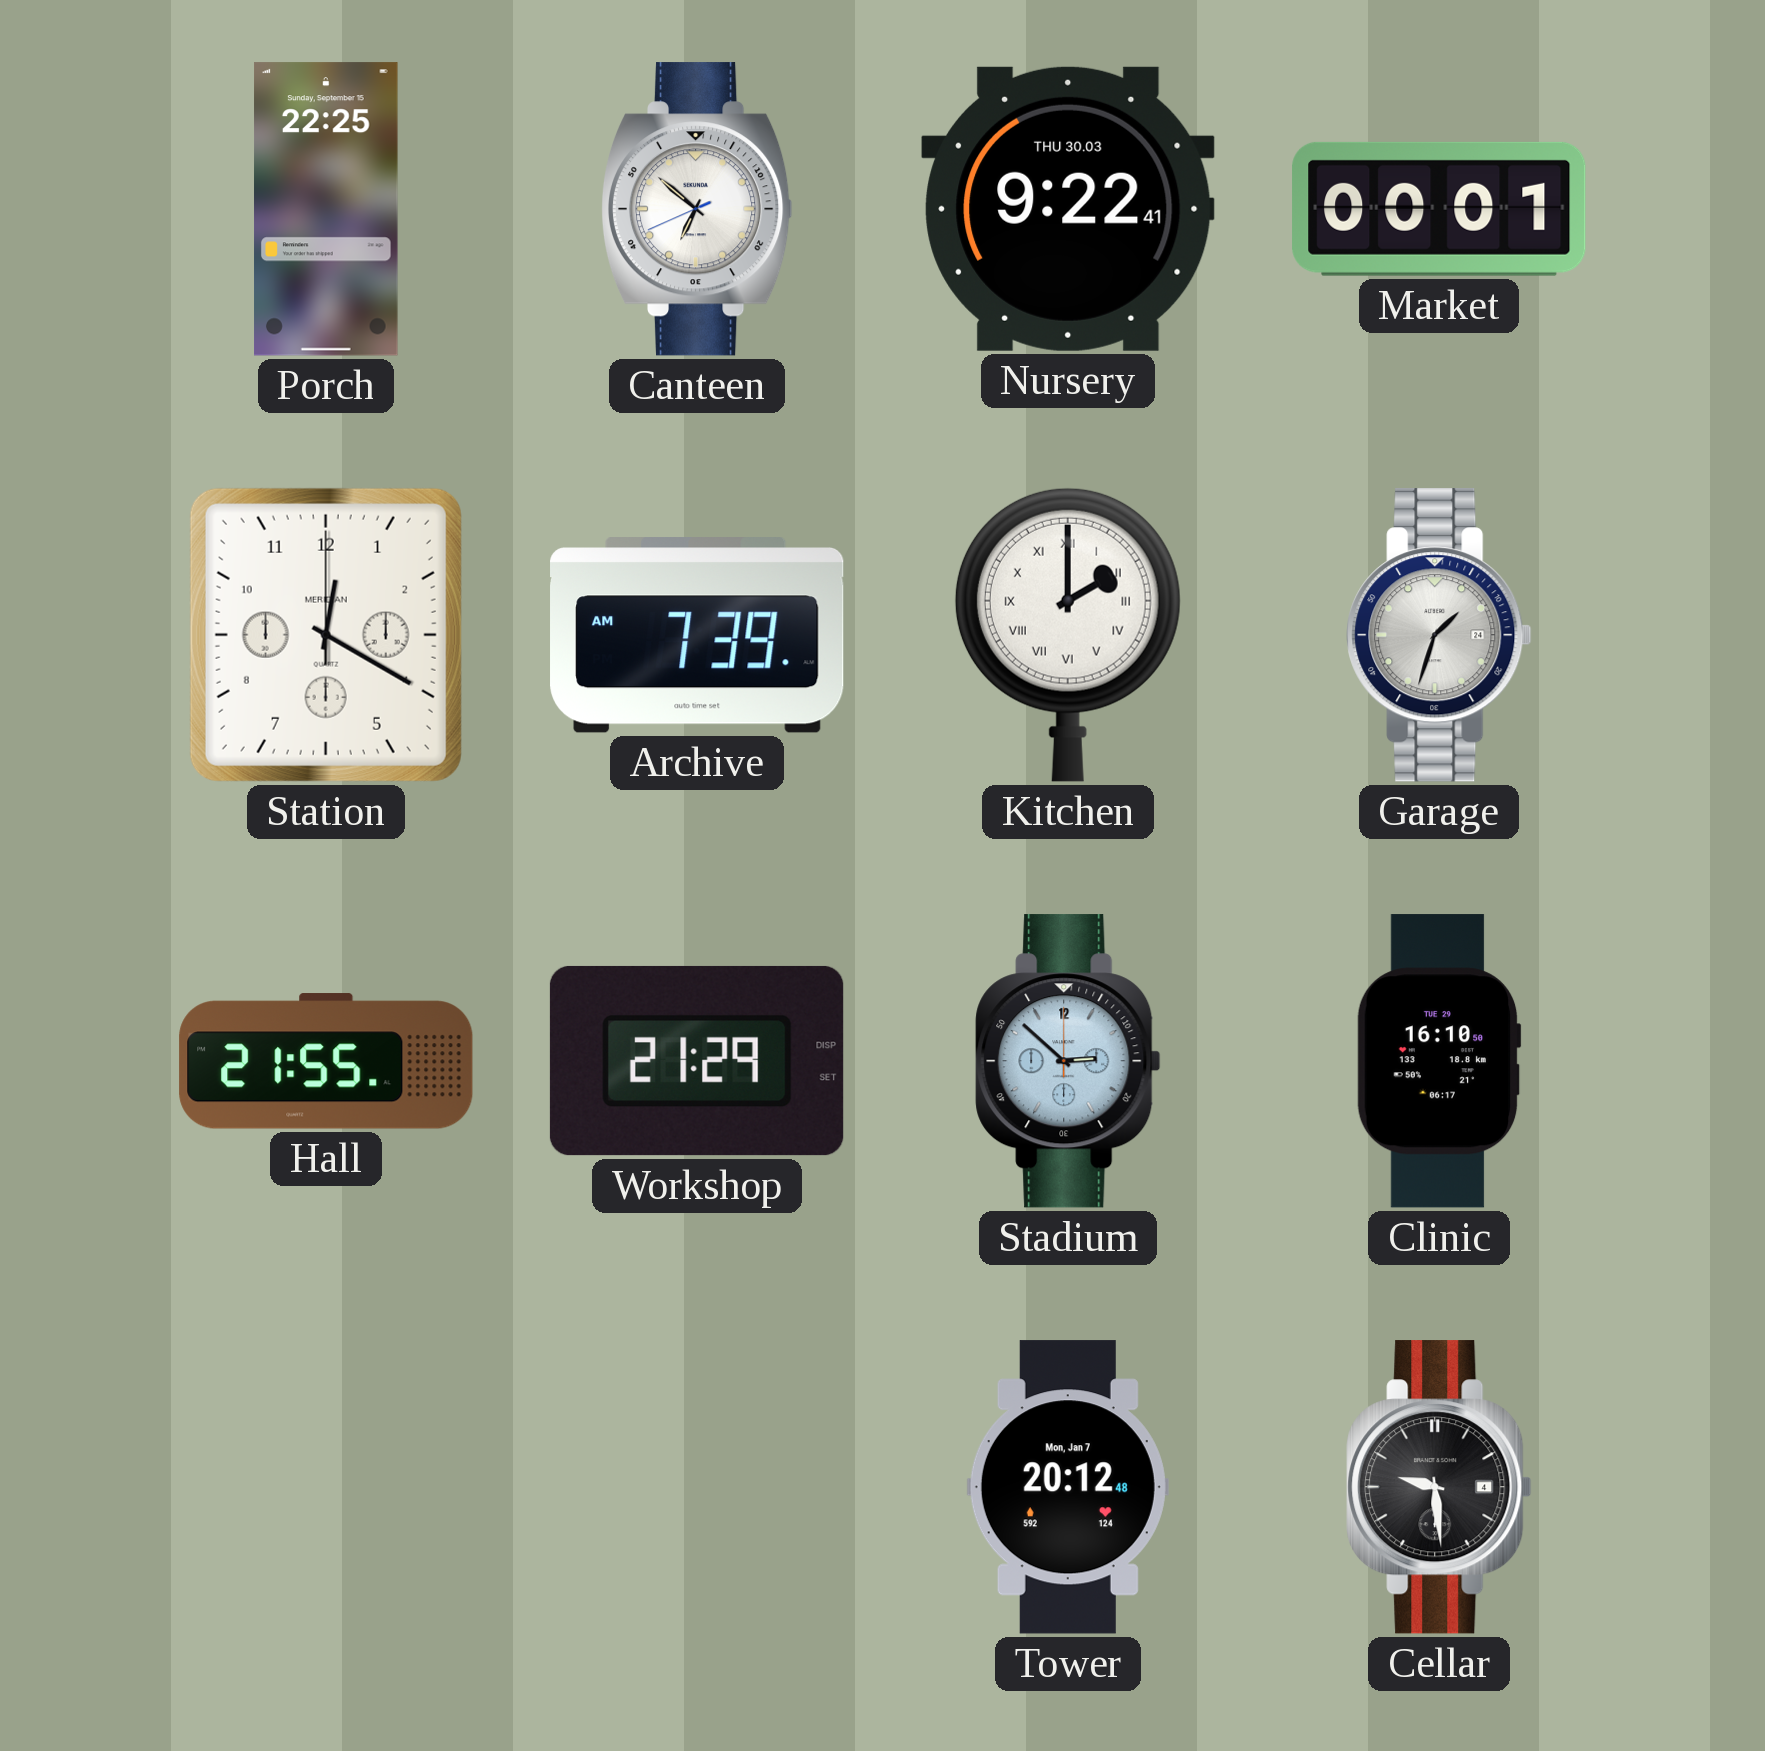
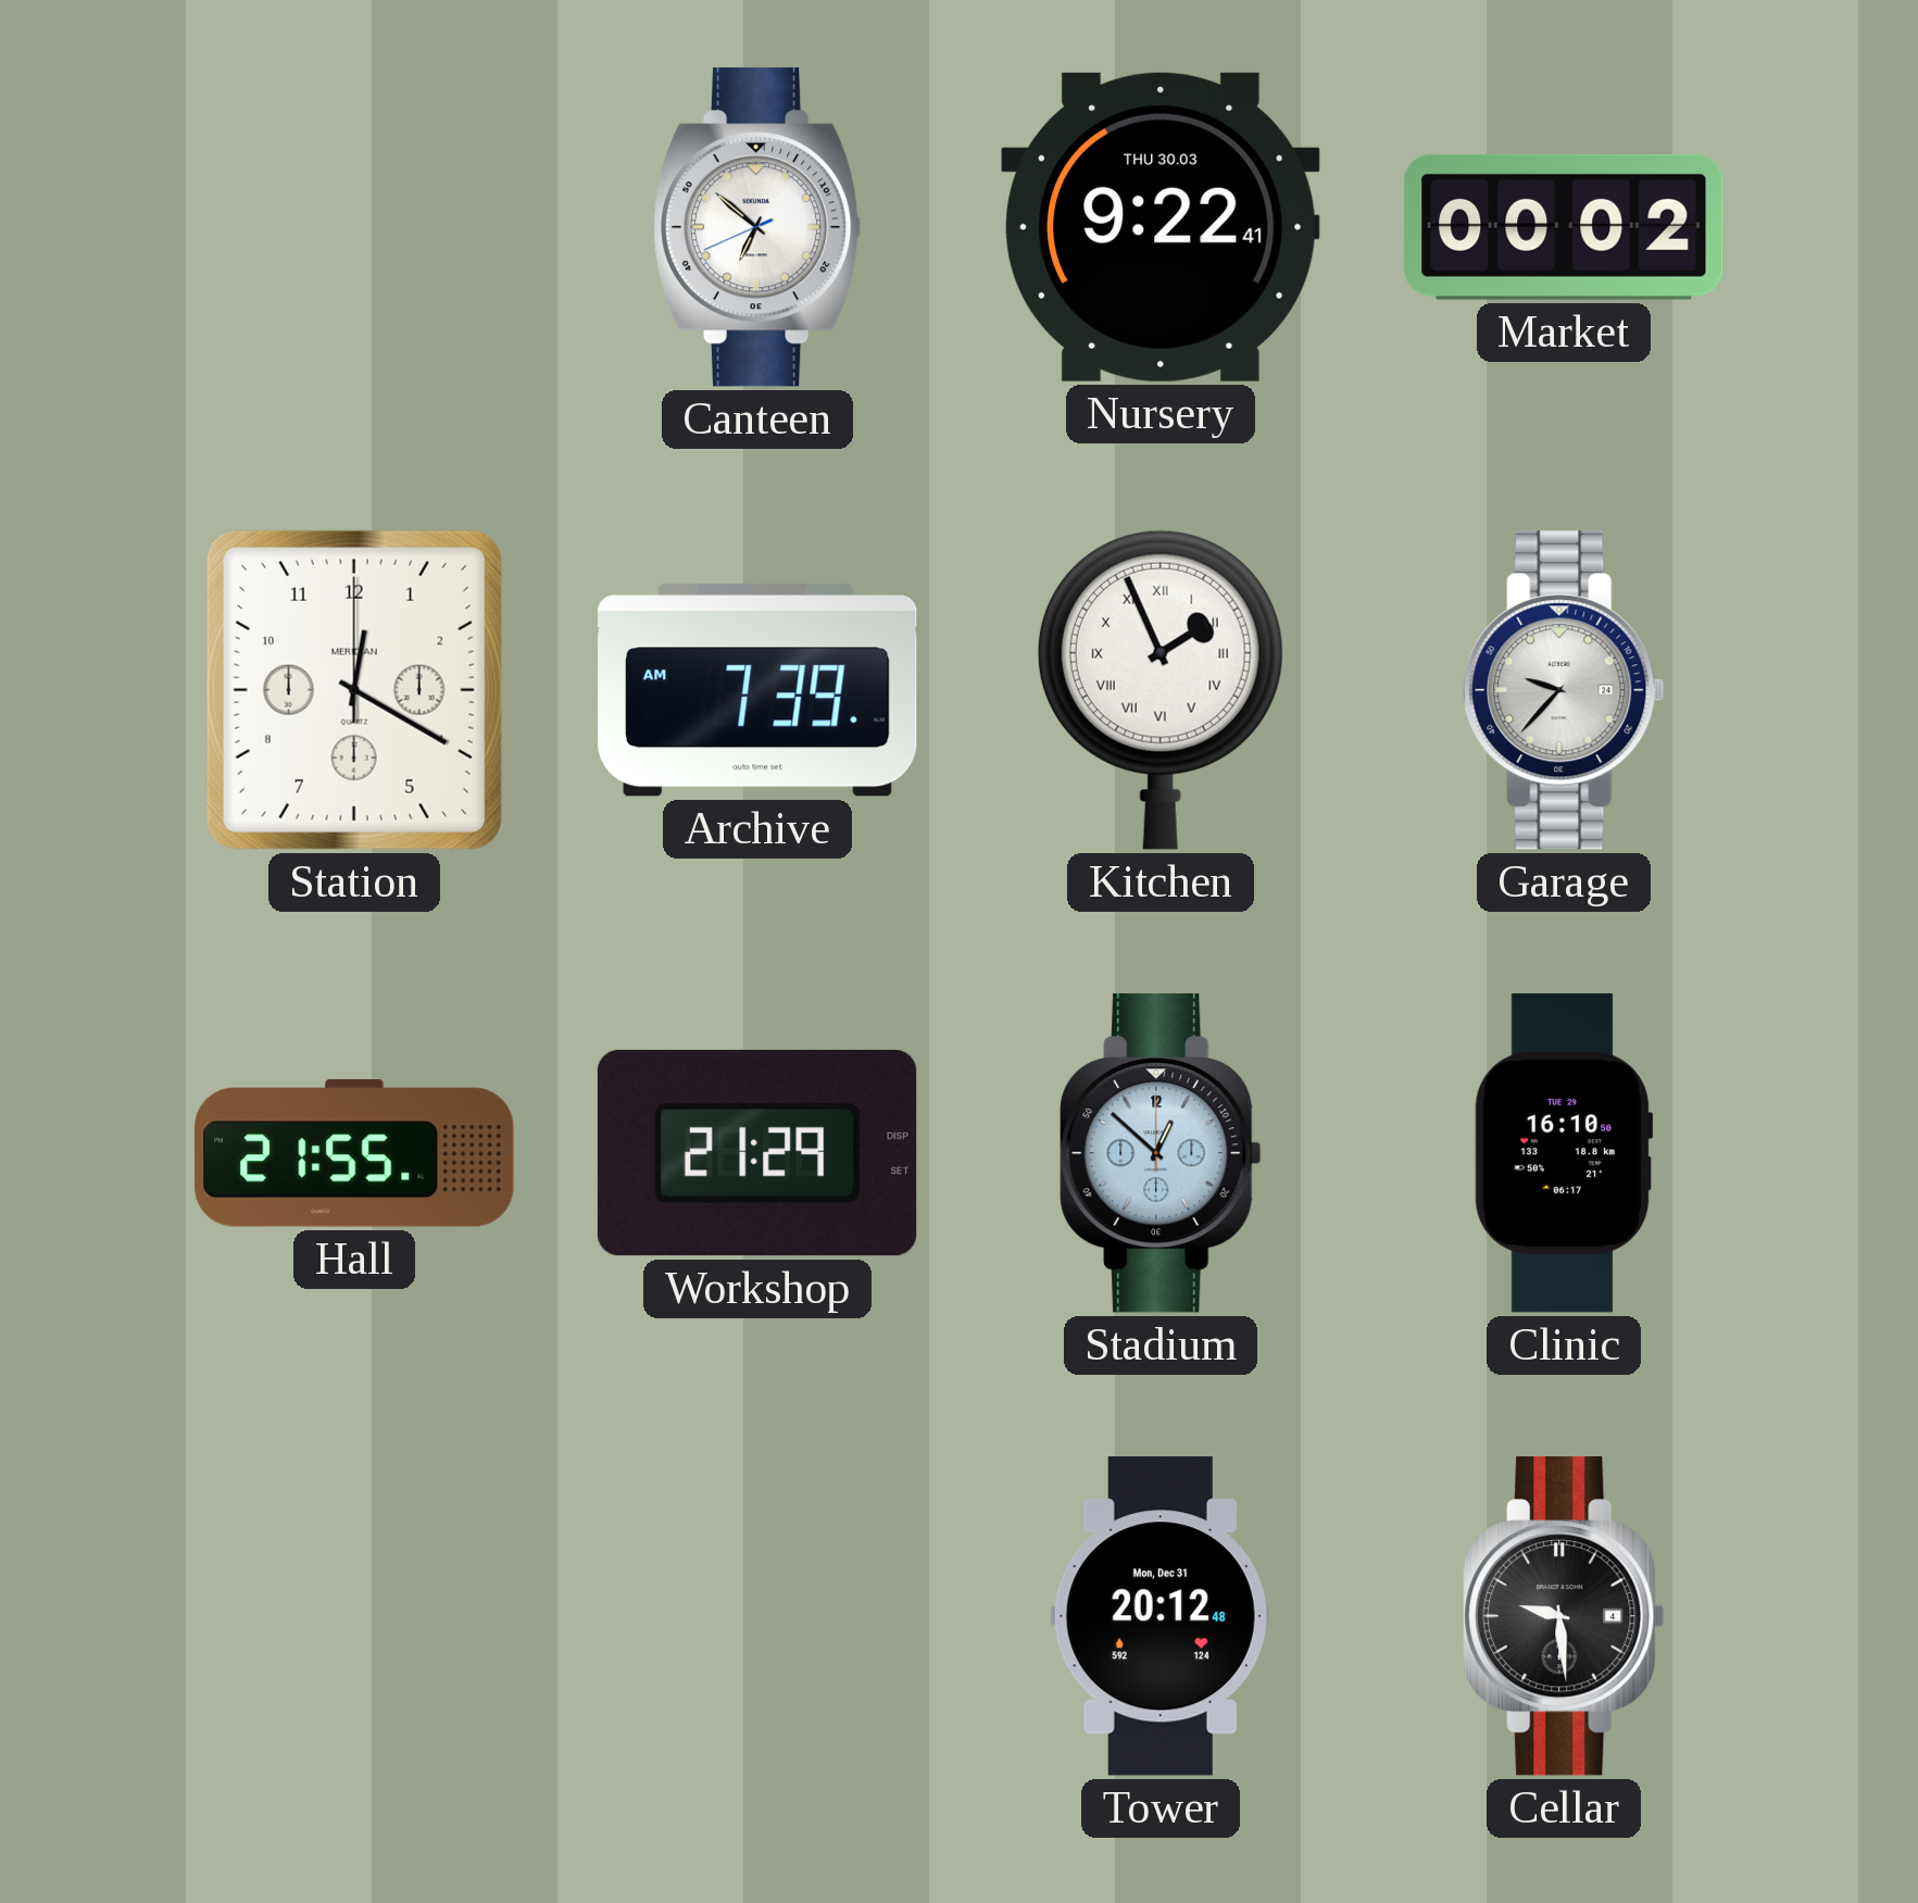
Porch: 22:25 -> none
Market: 00:01 -> 00:02
Kitchen: 2:00 -> 1:56
Garage: 1:33 -> 9:37
Stadium: 2:52 -> 12:52
Tower date: Mon, Jan 7 -> Mon, Dec 31
